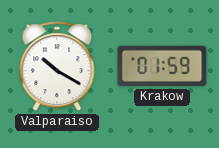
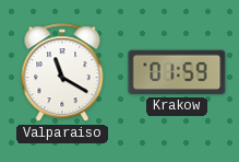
Valparaiso: 10:20 -> 11:20
